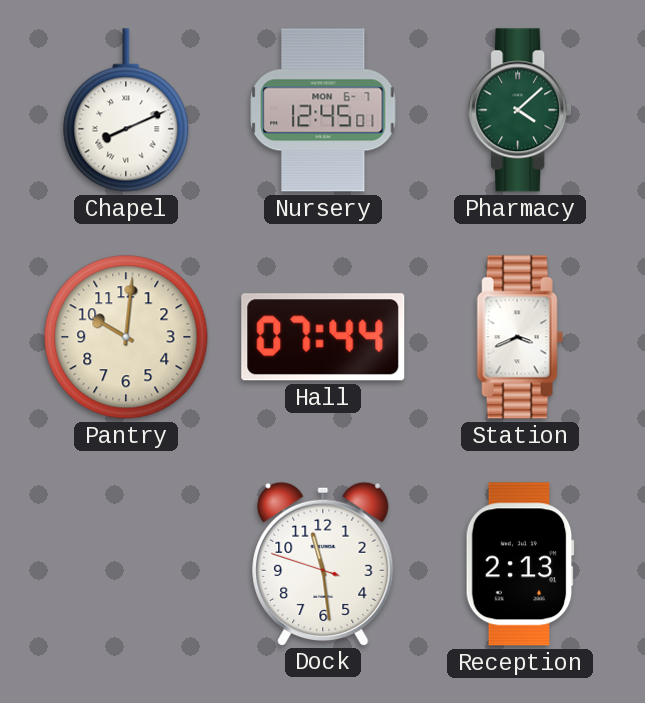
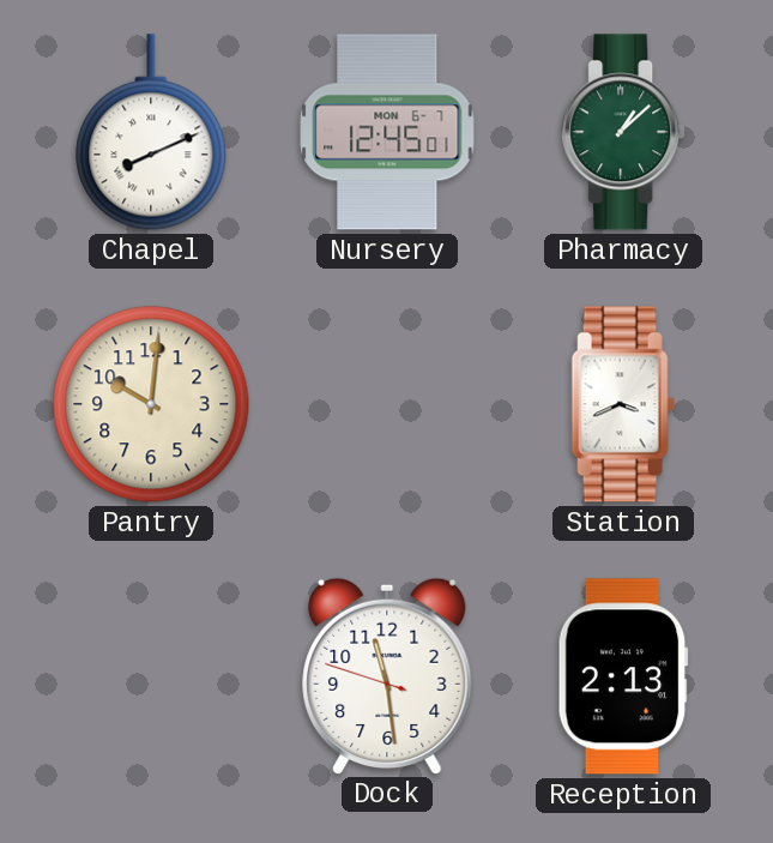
Pharmacy: 4:08 -> 1:08
Hall: 07:44 -> none
